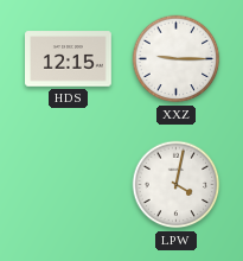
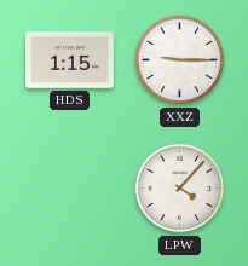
HDS: 12:15 -> 1:15
LPW: 4:02 -> 4:07
